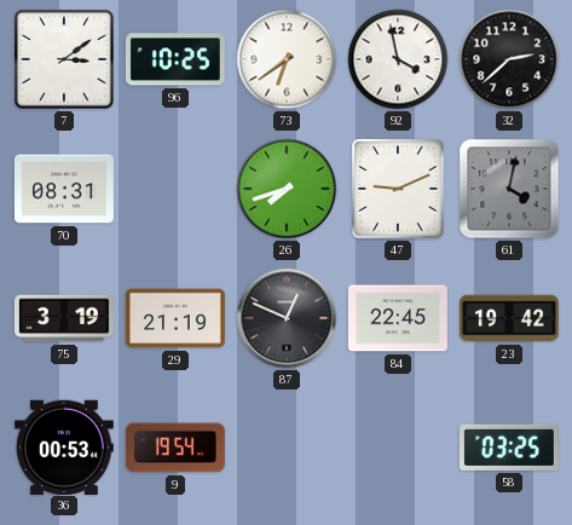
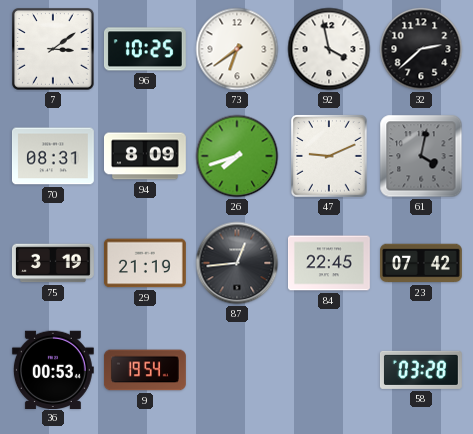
94: none -> 8:09
87: 12:49 -> 12:44
23: 19:42 -> 07:42
58: 03:25 -> 03:28
